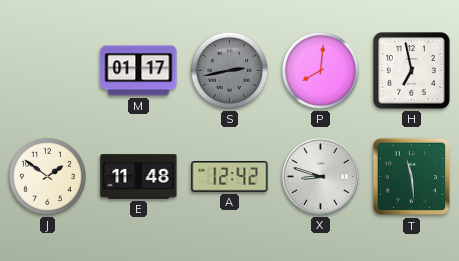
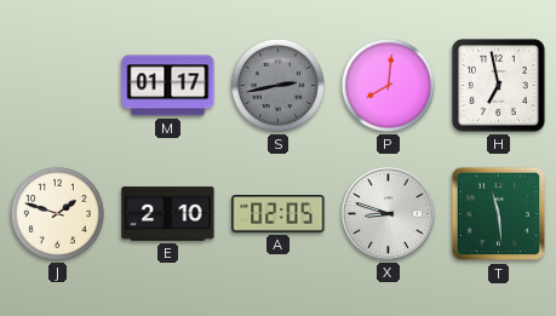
J: 1:51 -> 1:48
E: 11:48 -> 2:10
A: 12:42 -> 02:05
